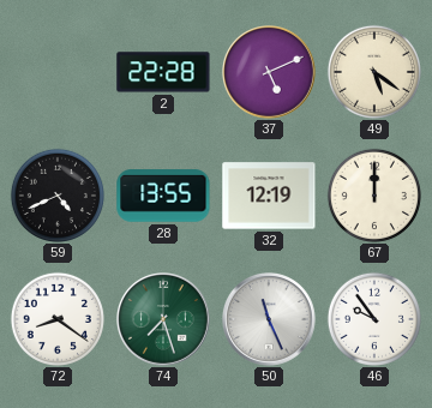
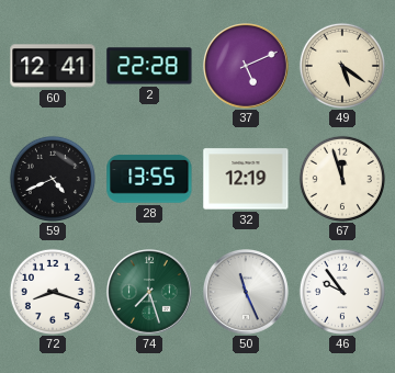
60: none -> 12:41
67: 12:00 -> 11:57
72: 8:21 -> 8:18
